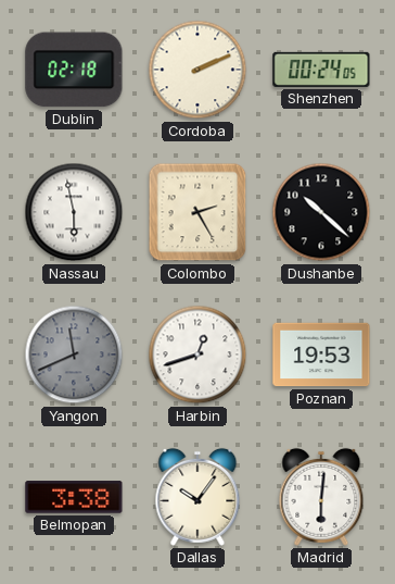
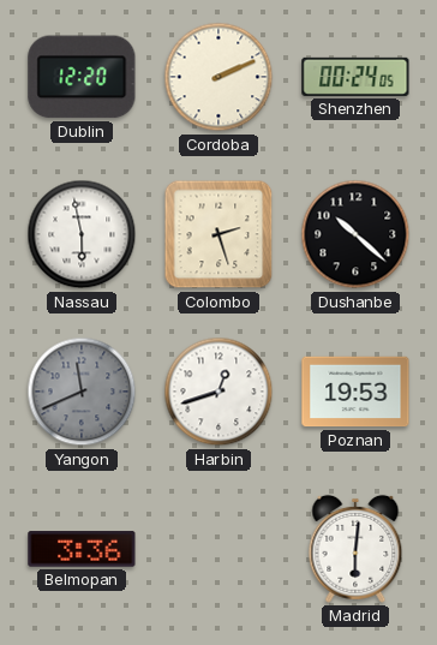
Dublin: 02:18 -> 12:20
Colombo: 2:25 -> 2:27
Belmopan: 3:38 -> 3:36
Dallas: 10:06 -> none
